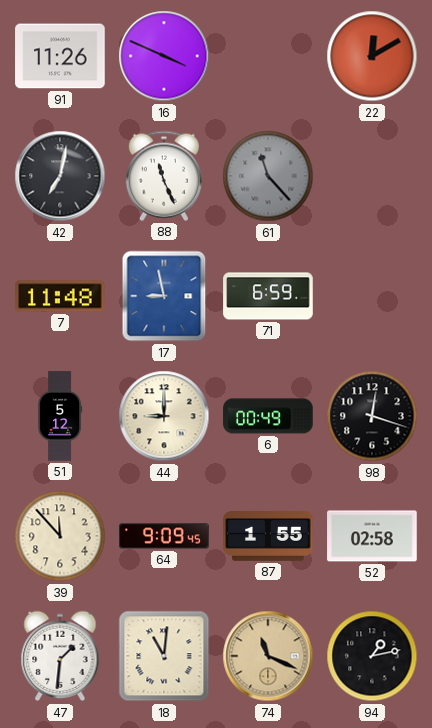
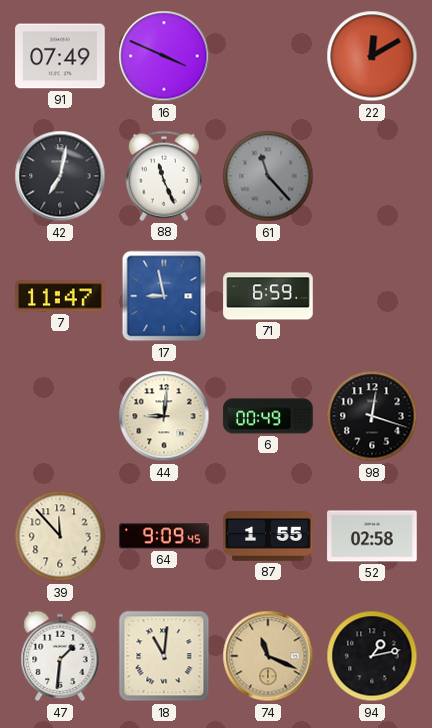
91: 11:26 -> 07:49
7: 11:48 -> 11:47
51: 5:12 -> none
44: 9:00 -> 9:01
